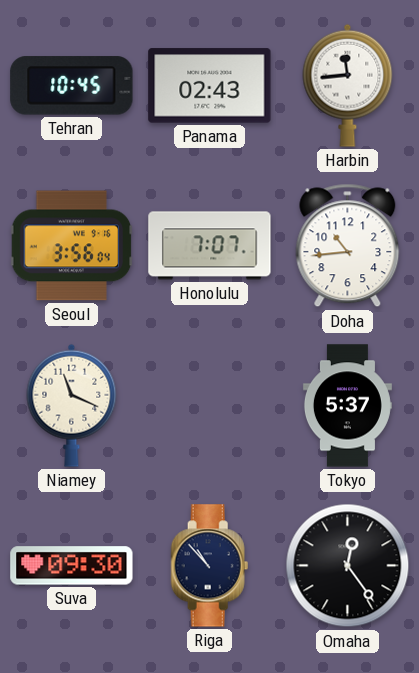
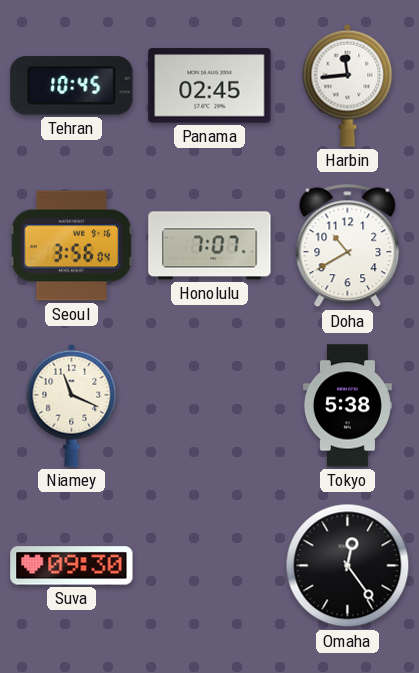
Panama: 02:43 -> 02:45
Doha: 10:44 -> 10:40
Tokyo: 5:37 -> 5:38
Riga: 10:53 -> none
